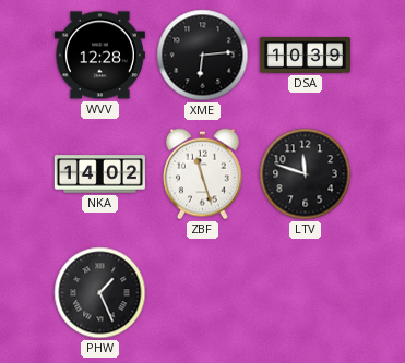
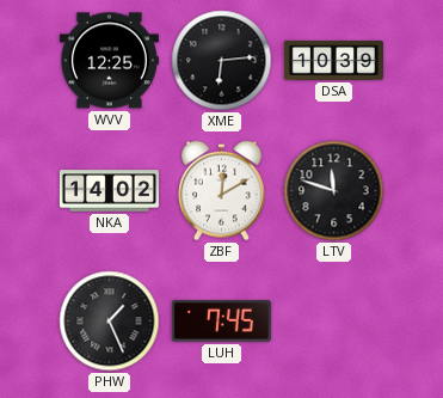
WVV: 12:28 -> 12:25
ZBF: 11:27 -> 12:10
LUH: none -> 7:45
